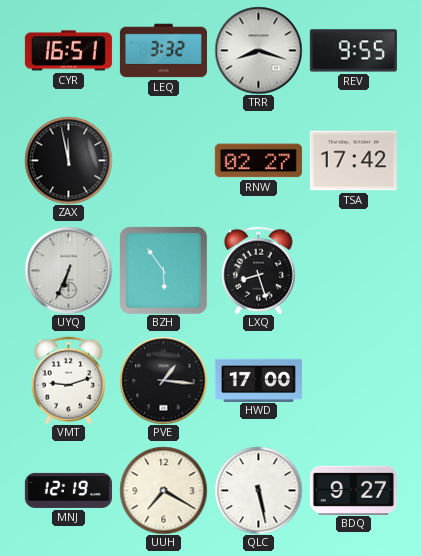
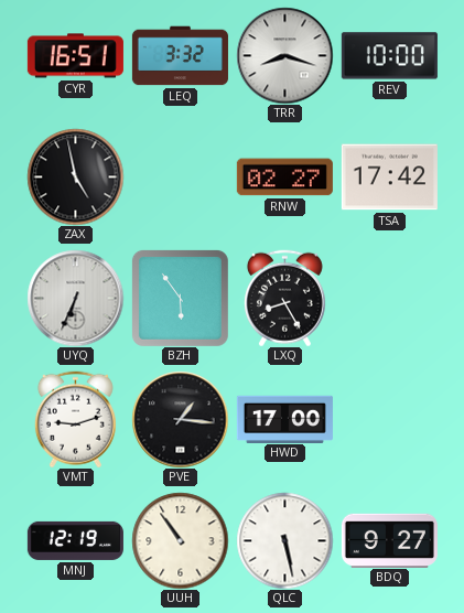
REV: 9:55 -> 10:00
ZAX: 11:58 -> 4:58
LXQ: 8:27 -> 8:25
UUH: 7:20 -> 10:54
